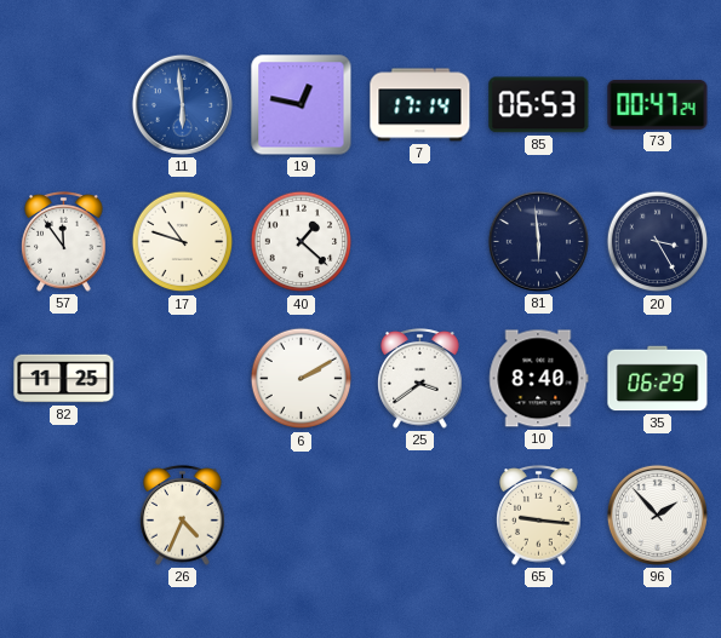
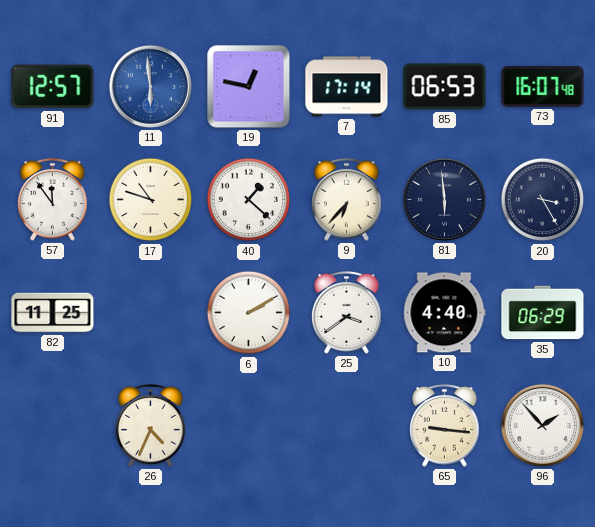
91: none -> 12:57
73: 00:47 -> 16:07
9: none -> 6:37
10: 8:40 -> 4:40
